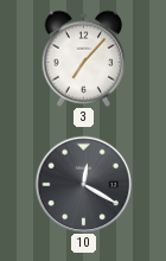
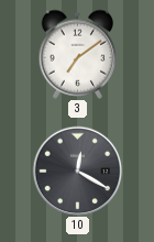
3: 7:07 -> 7:09
